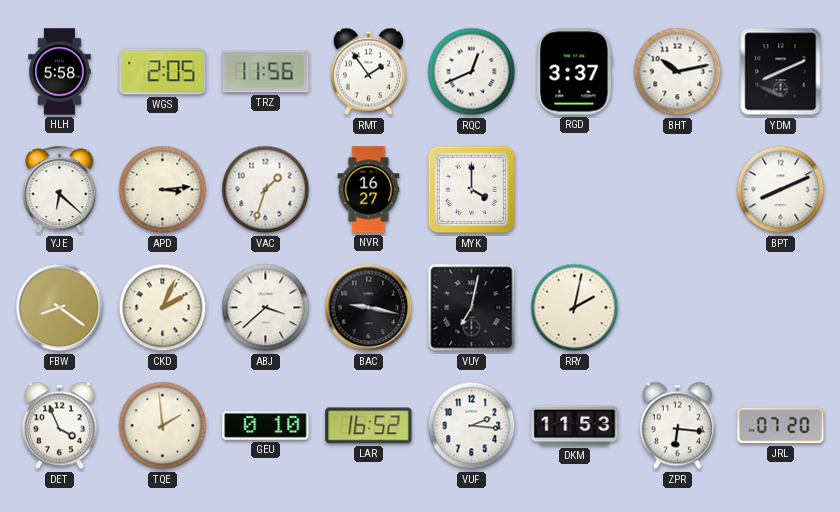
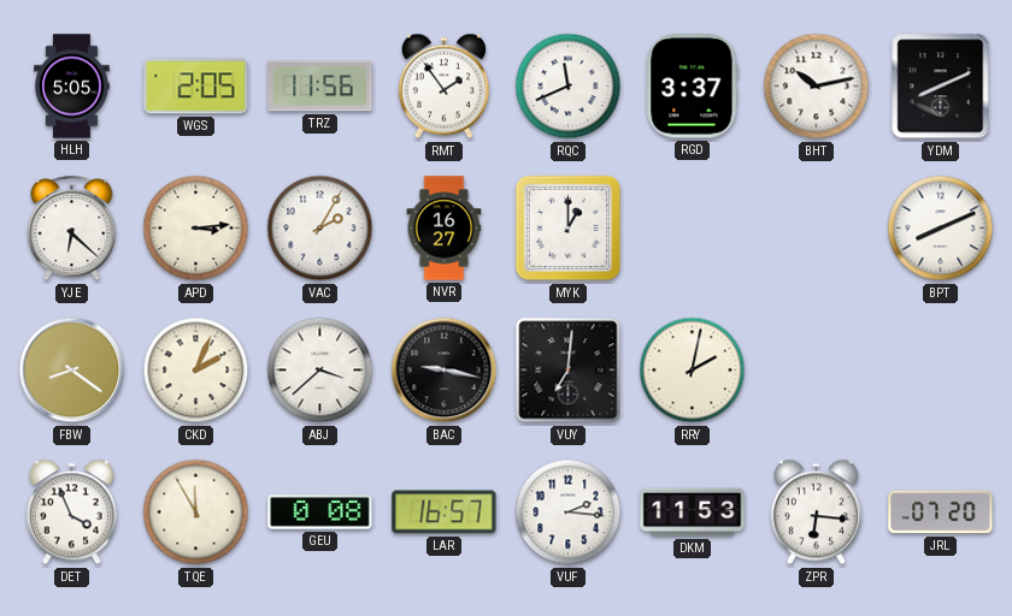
HLH: 5:58 -> 5:05
RQC: 12:41 -> 11:41
VAC: 1:33 -> 2:05
MYK: 4:00 -> 1:00
VUY: 7:02 -> 7:01
TQE: 1:59 -> 11:55
GEU: 0:10 -> 0:08
LAR: 16:52 -> 16:57
